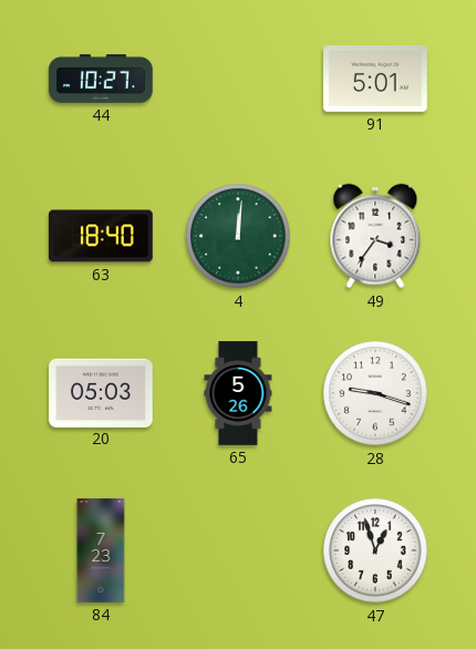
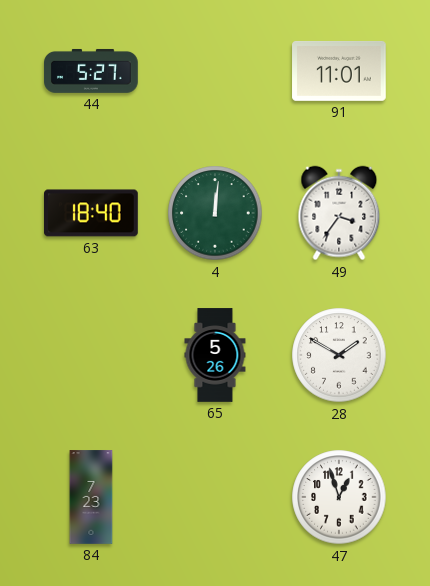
44: 10:27 -> 5:27
91: 5:01 -> 11:01
20: 05:03 -> none
28: 9:18 -> 1:50
